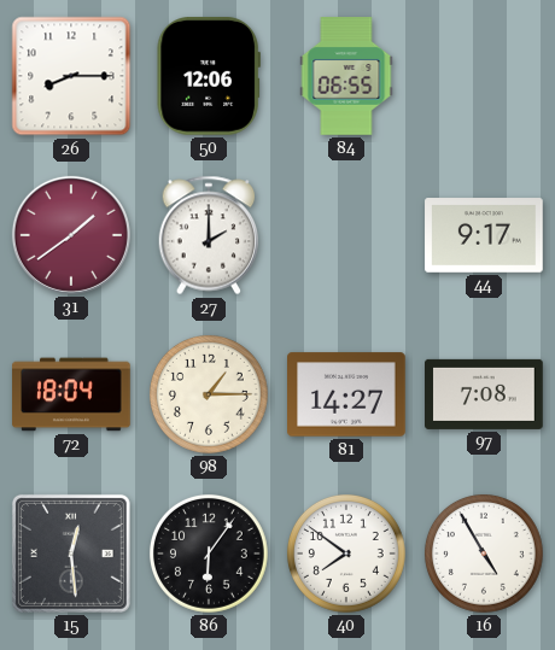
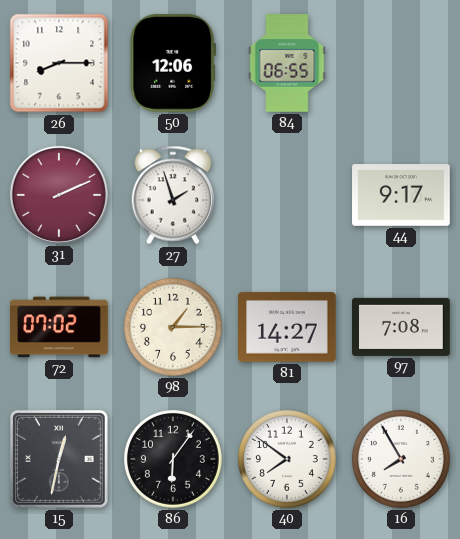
31: 1:39 -> 2:11
27: 2:00 -> 1:57
72: 18:04 -> 07:02
15: 12:29 -> 12:32
16: 4:55 -> 7:55
